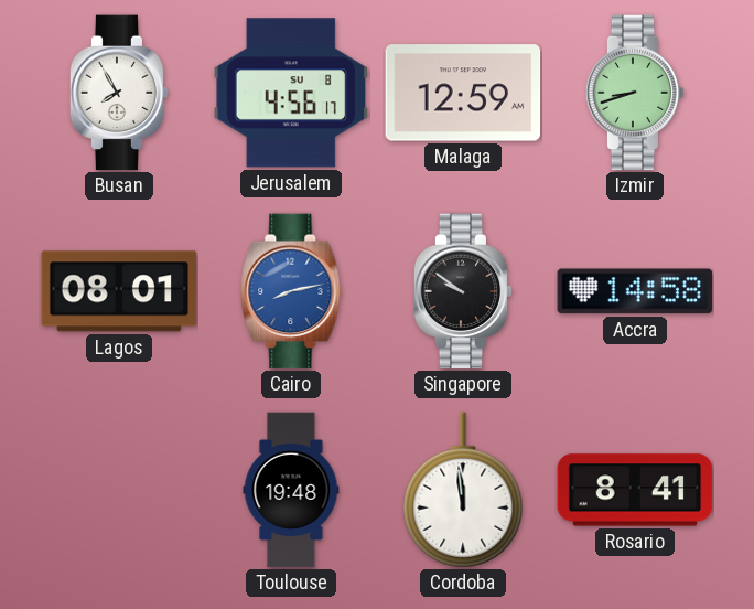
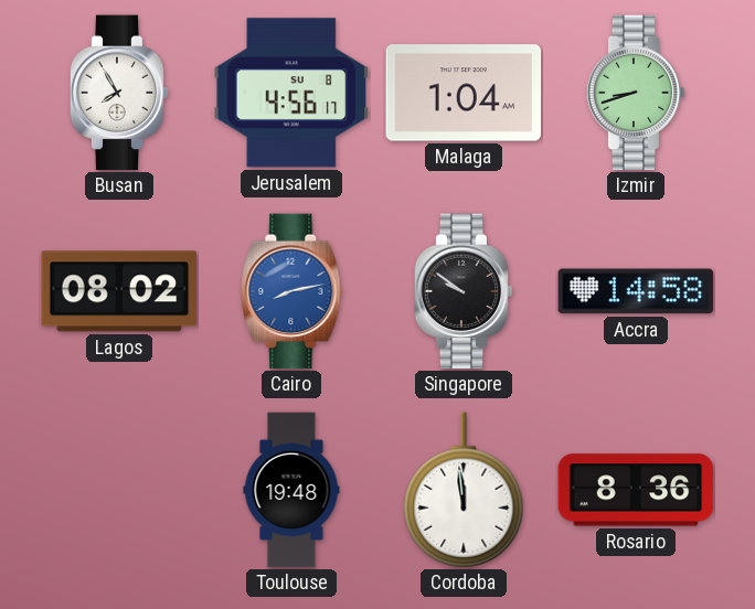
Malaga: 12:59 -> 1:04
Lagos: 08:01 -> 08:02
Rosario: 8:41 -> 8:36
